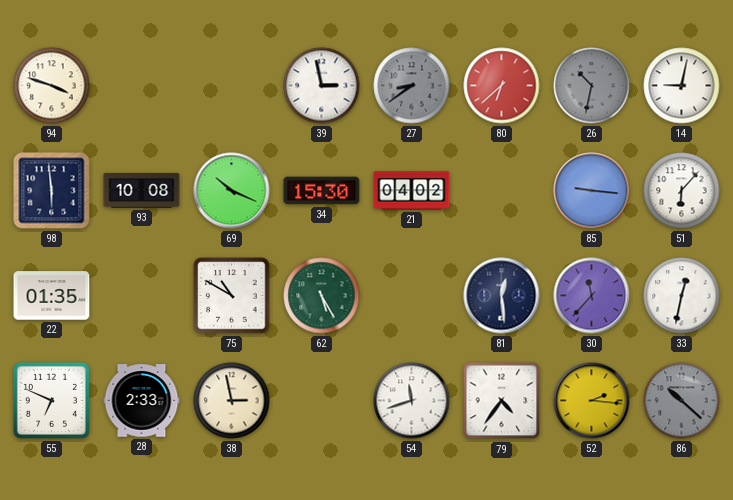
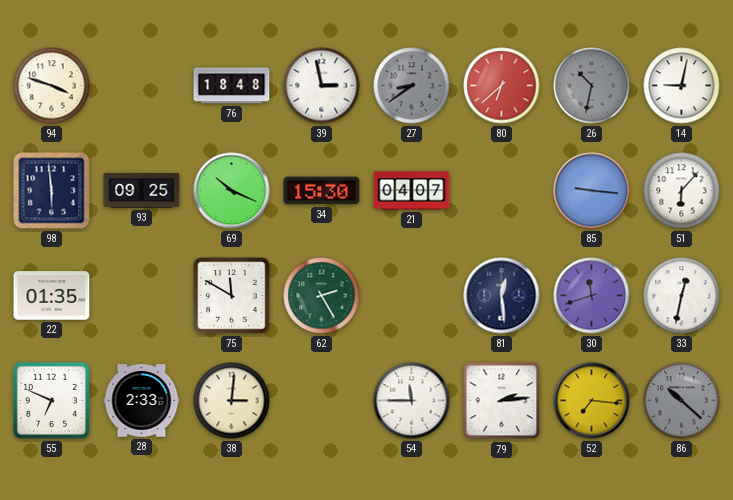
76: none -> 18:48
93: 10:08 -> 09:25
21: 04:02 -> 04:07
75: 10:50 -> 11:50
62: 5:25 -> 2:25
30: 11:37 -> 11:42
38: 2:58 -> 3:01
54: 11:42 -> 11:45
79: 4:36 -> 2:14
52: 2:16 -> 7:16
